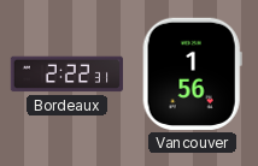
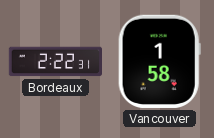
Vancouver: 1:56 -> 1:58
